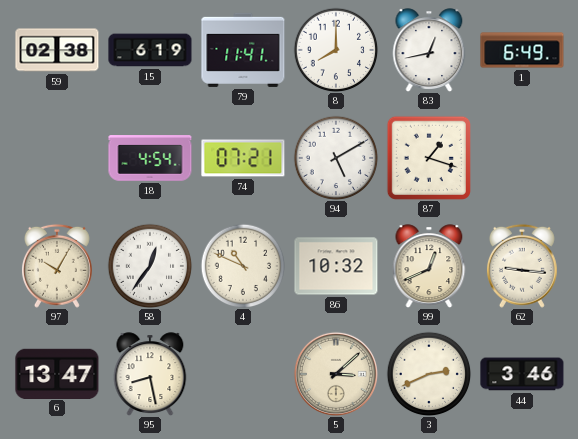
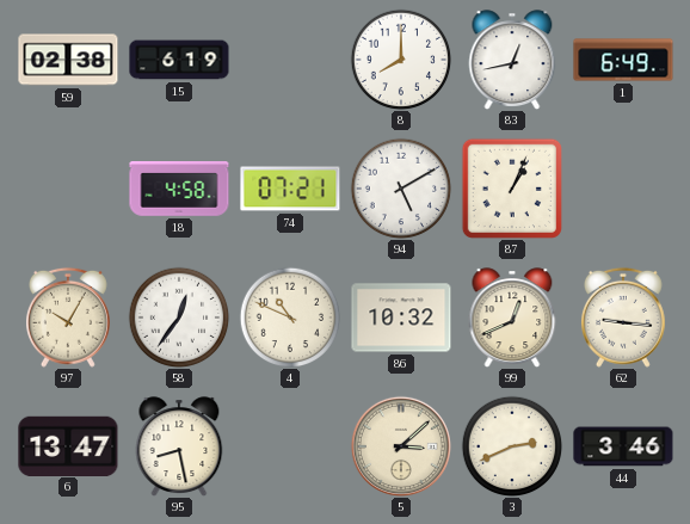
79: 11:41 -> none
18: 4:54 -> 4:58
87: 1:18 -> 1:04
